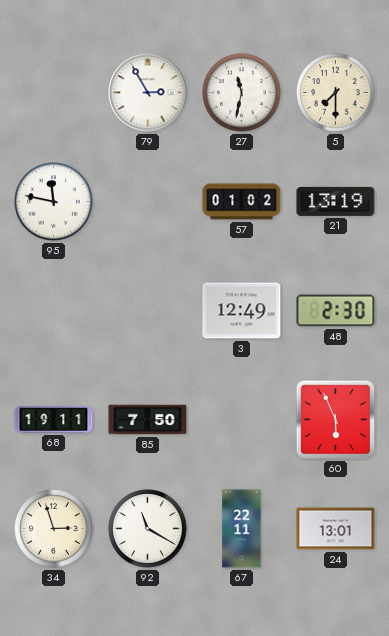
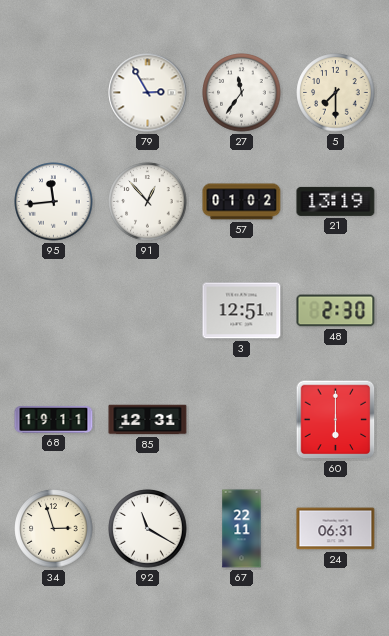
27: 11:32 -> 11:36
95: 11:47 -> 11:44
91: none -> 12:53
3: 12:49 -> 12:51
85: 7:50 -> 12:31
60: 5:56 -> 6:00
24: 13:01 -> 06:31
